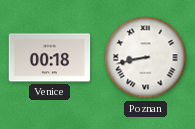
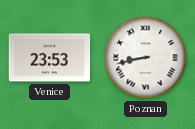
Venice: 00:18 -> 23:53
